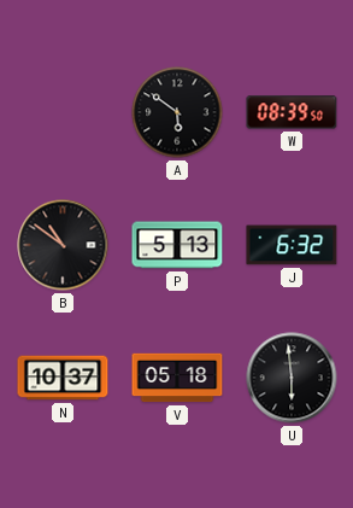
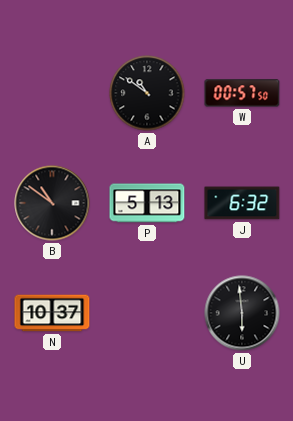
A: 5:51 -> 10:51
W: 08:39 -> 00:57
V: 05:18 -> none
